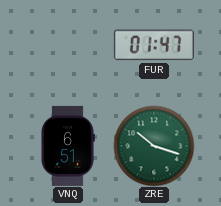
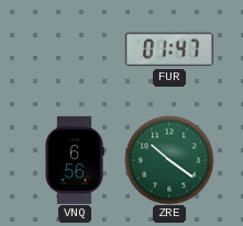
VNQ: 6:51 -> 6:56
ZRE: 10:18 -> 10:21
